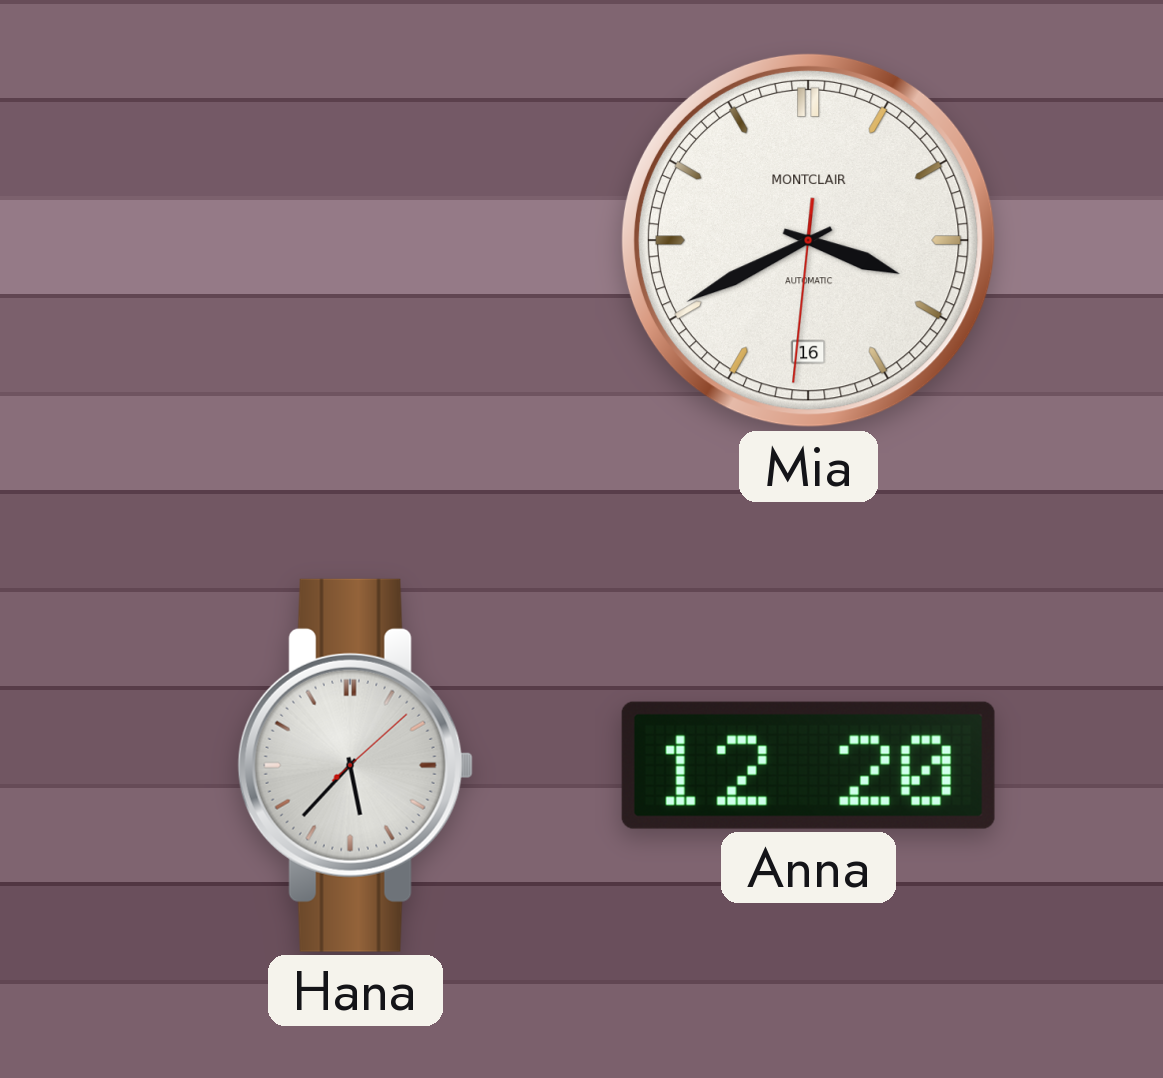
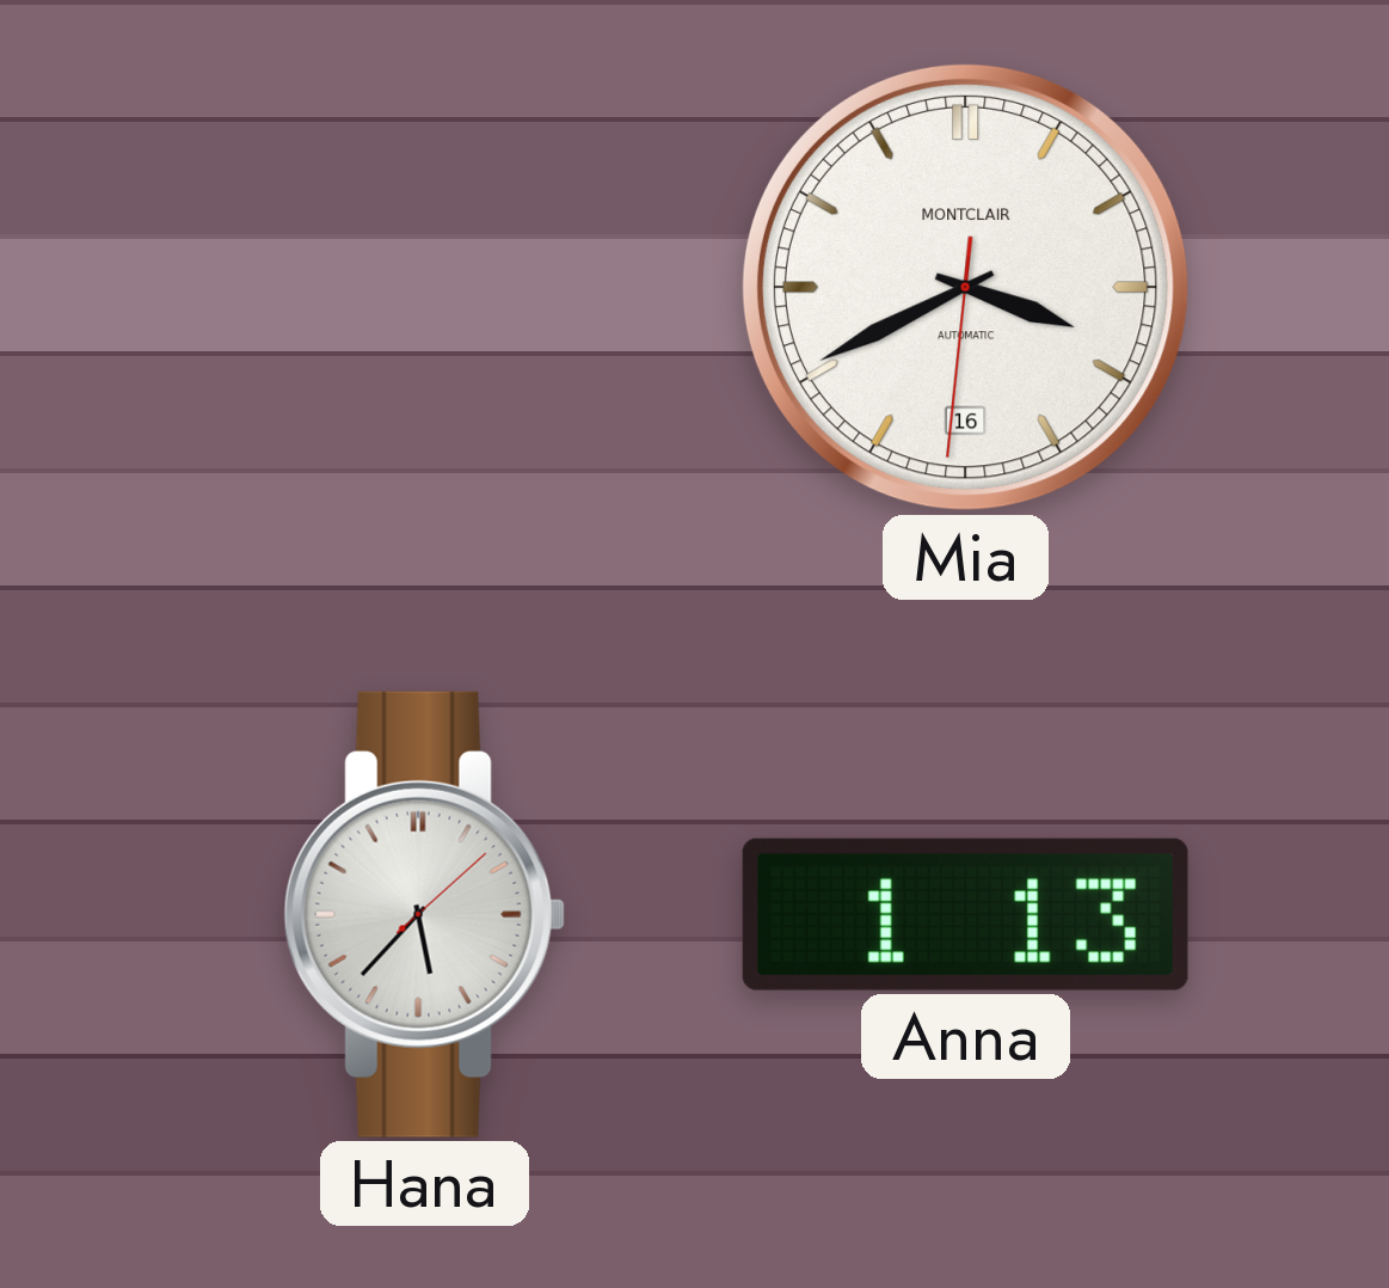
Anna: 12:20 -> 1:13
